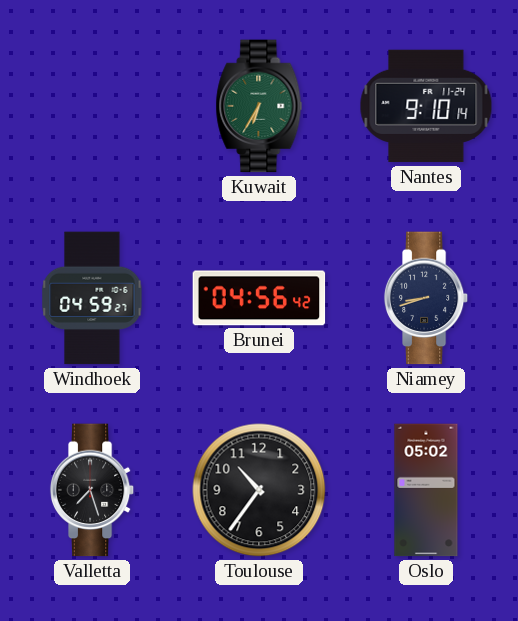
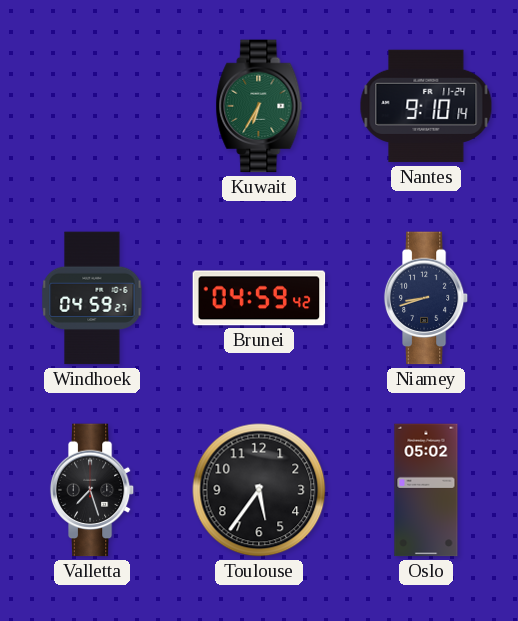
Brunei: 04:56 -> 04:59
Toulouse: 10:36 -> 5:36
